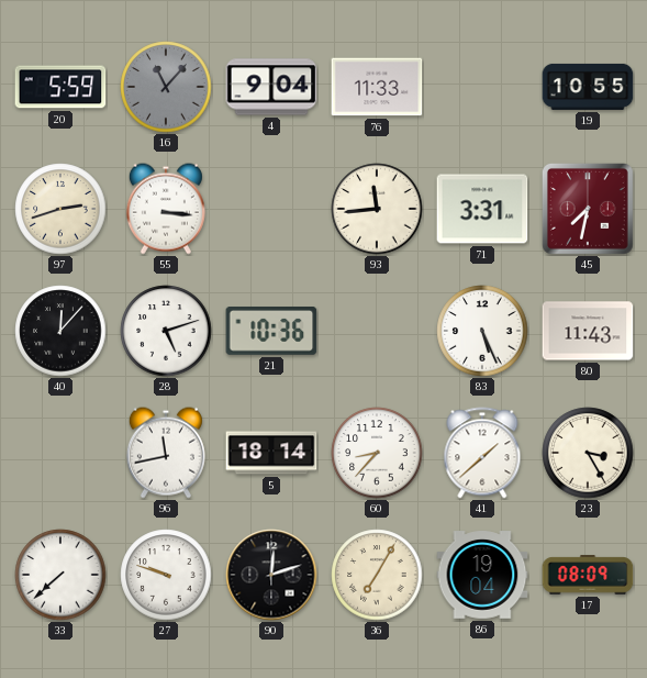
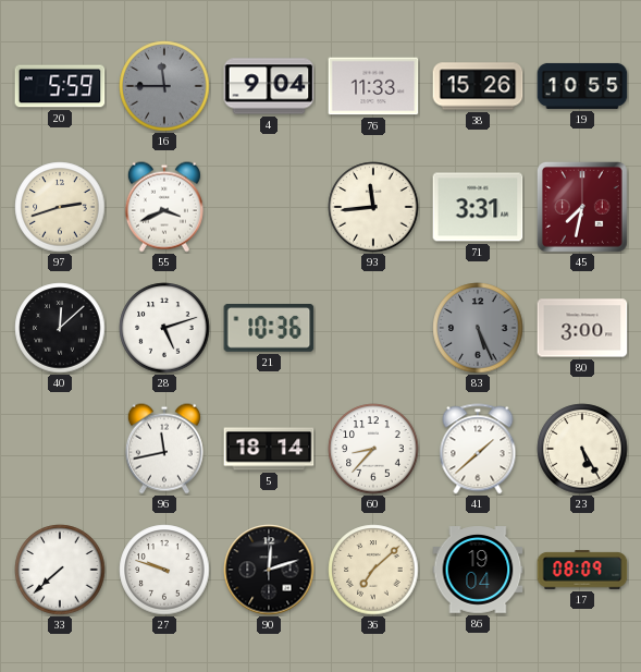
16: 11:07 -> 11:45
38: none -> 15:26
55: 3:16 -> 3:41
40: 12:07 -> 12:08
83 dial: white -> grey
80: 11:43 -> 3:00
23: 3:25 -> 5:25
36: 7:05 -> 7:08
